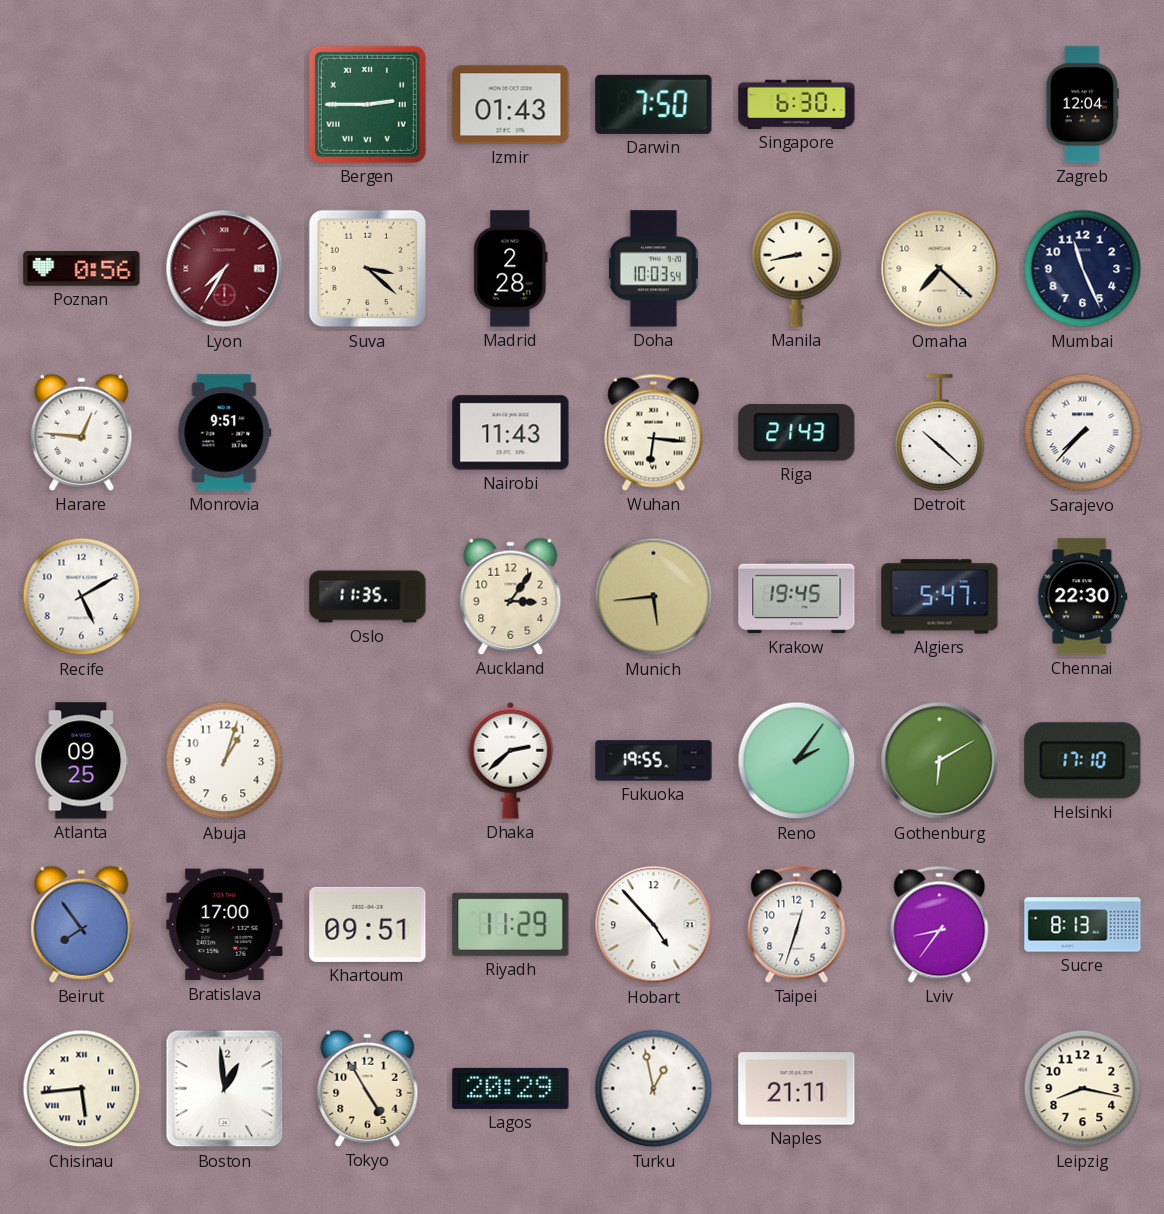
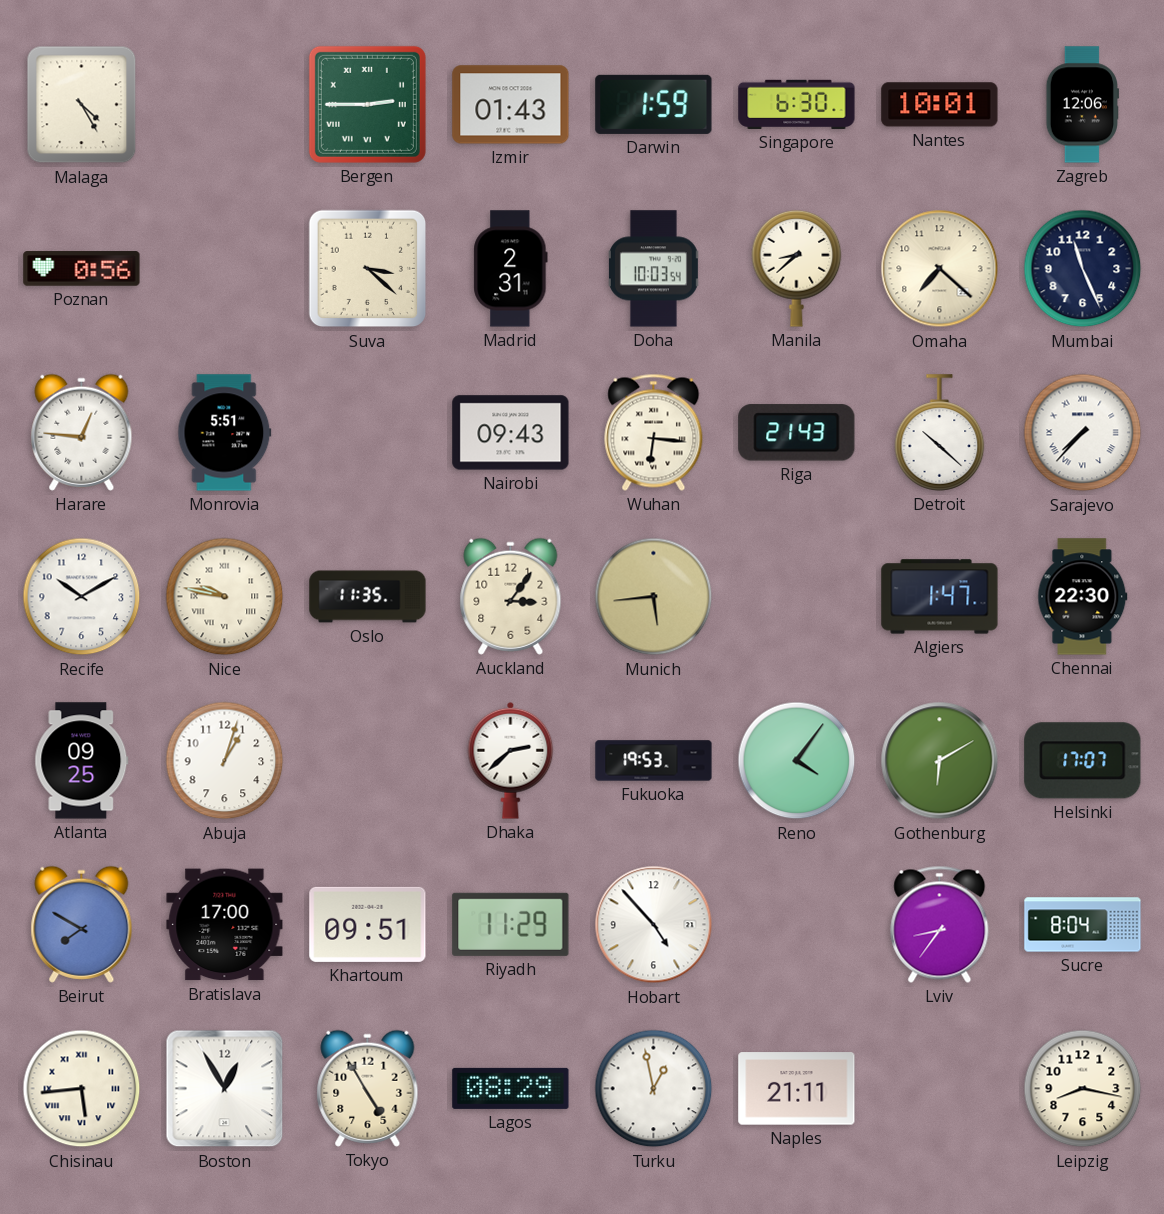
Malaga: none -> 4:25
Darwin: 7:50 -> 1:59
Nantes: none -> 10:01
Zagreb: 12:04 -> 12:06
Lyon: 7:35 -> none
Madrid: 2:28 -> 2:31
Manila: 8:43 -> 8:38
Monrovia: 9:51 -> 5:51
Nairobi: 11:43 -> 09:43
Recife: 5:10 -> 10:10
Nice: none -> 9:47
Krakow: 19:45 -> none
Algiers: 5:47 -> 1:47
Fukuoka: 19:55 -> 19:53
Reno: 2:06 -> 4:06
Helsinki: 17:10 -> 17:07
Beirut: 7:54 -> 7:50
Taipei: 12:33 -> none
Sucre: 8:13 -> 8:04
Boston: 12:59 -> 12:55
Lagos: 20:29 -> 08:29
